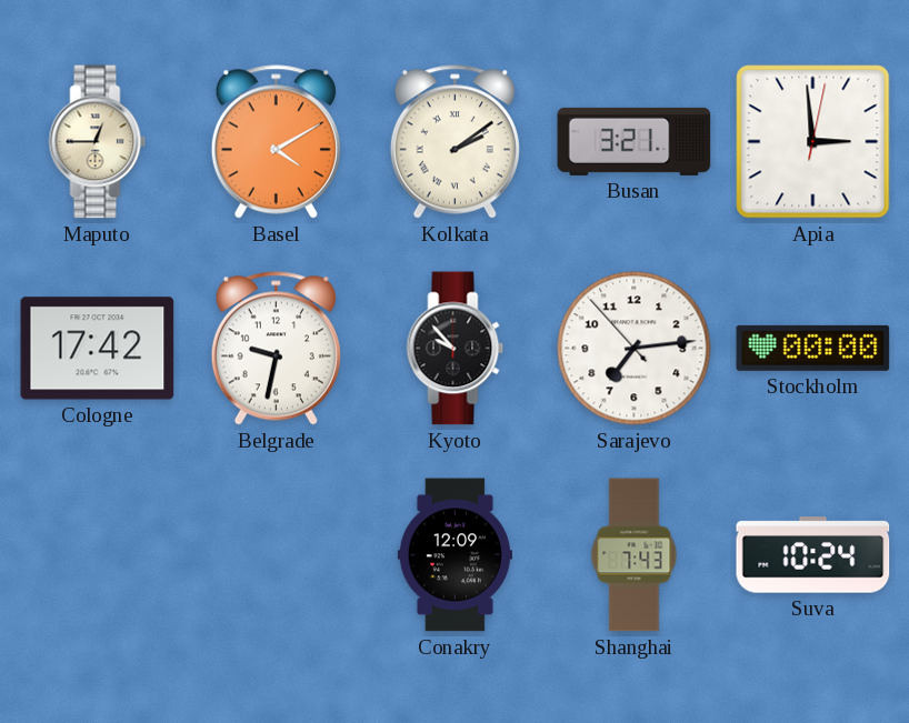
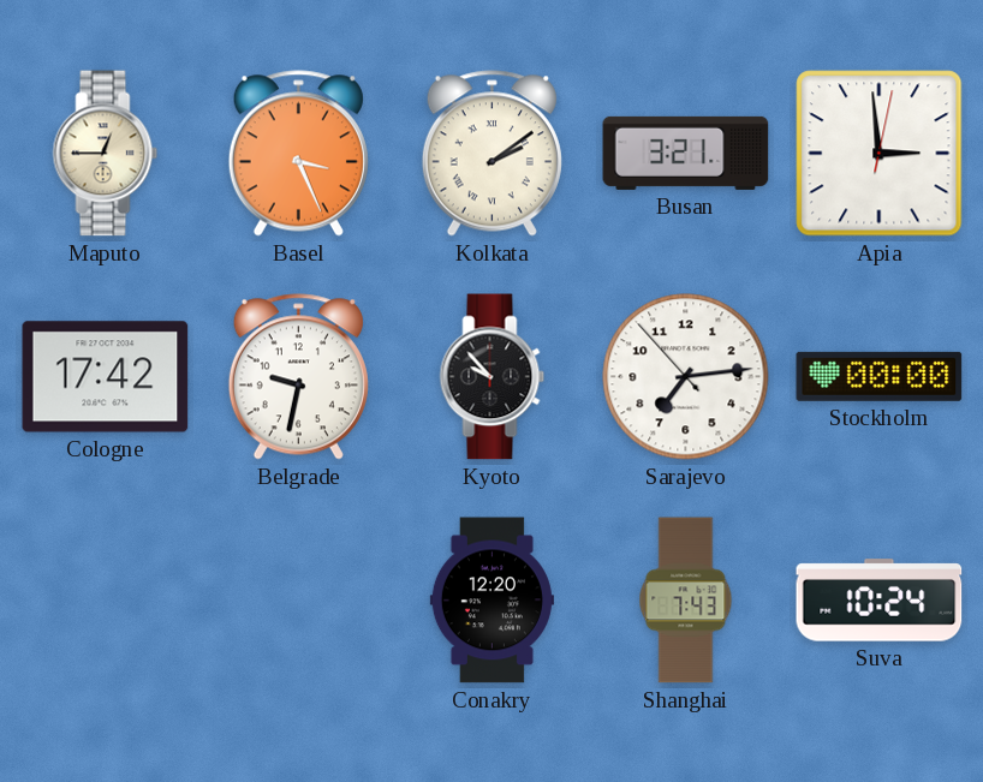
Basel: 4:10 -> 3:26
Conakry: 12:09 -> 12:20
